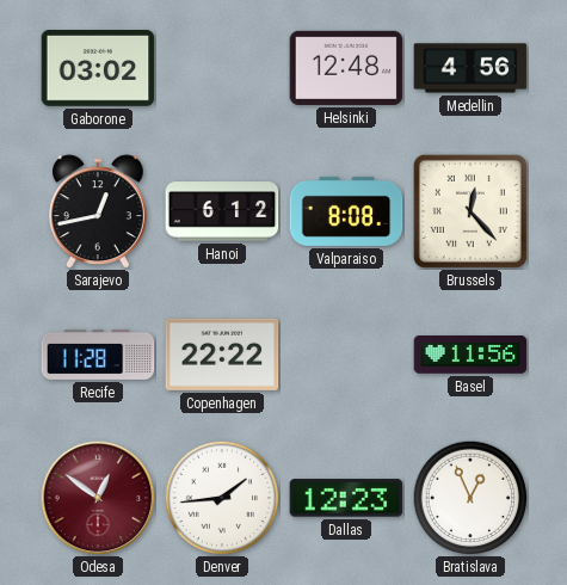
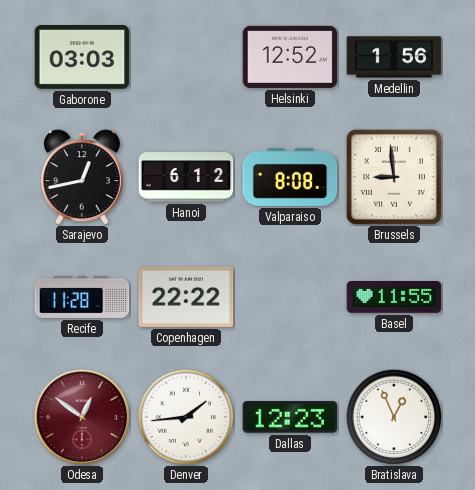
Gaborone: 03:02 -> 03:03
Helsinki: 12:48 -> 12:52
Medellin: 4:56 -> 1:56
Brussels: 12:23 -> 8:59
Basel: 11:56 -> 11:55
